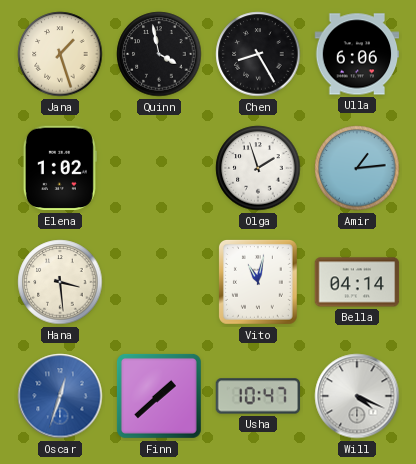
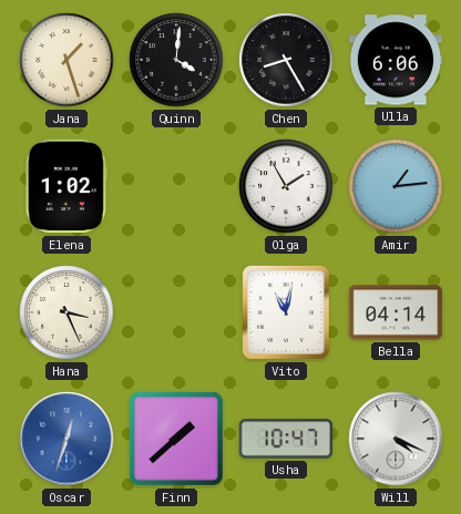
Quinn: 3:58 -> 4:01
Olga: 1:57 -> 1:55
Hana: 3:29 -> 3:26
